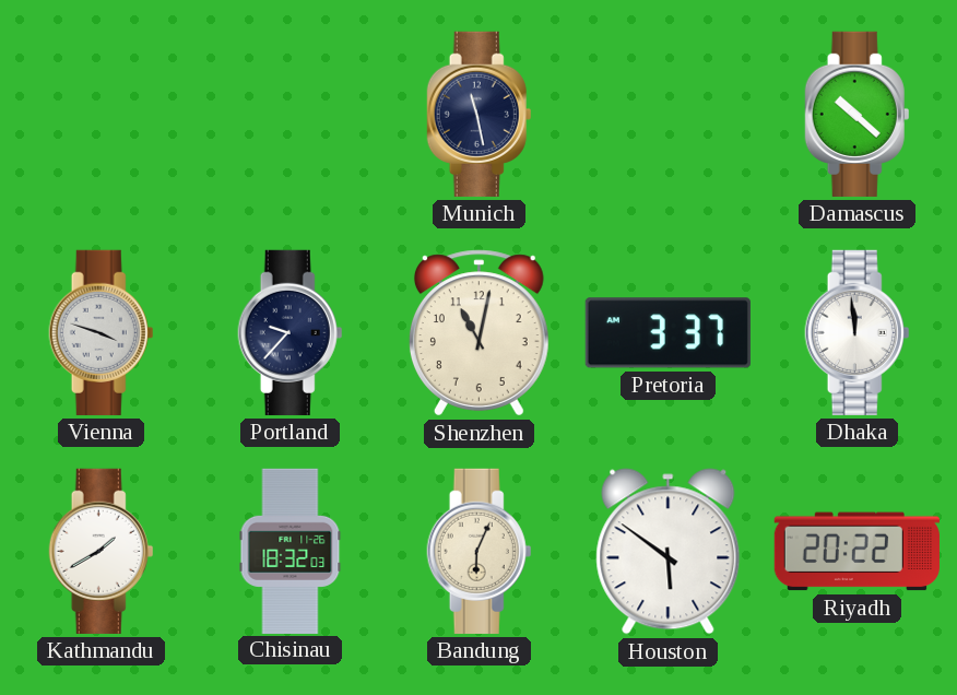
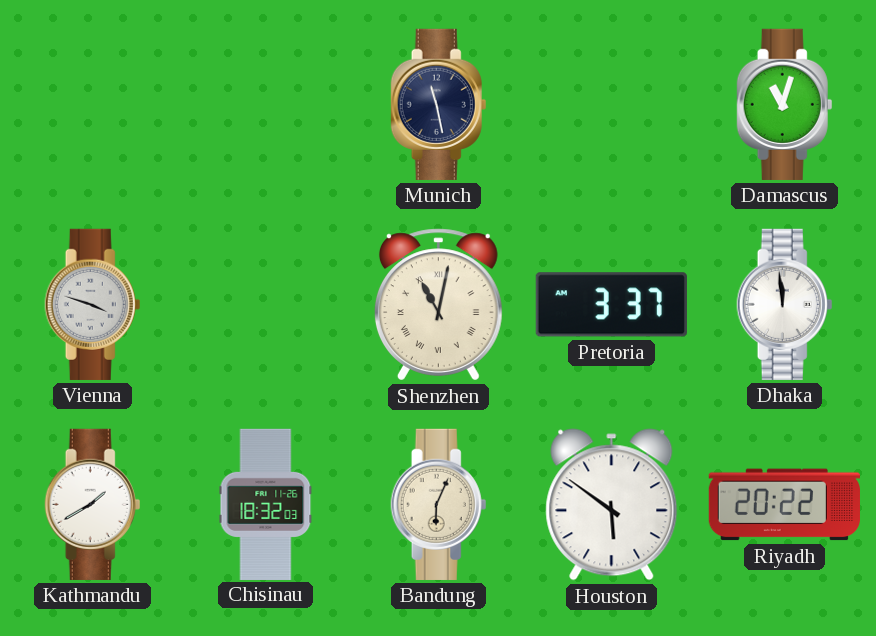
Damascus: 10:22 -> 11:03
Portland: 9:37 -> none
Shenzhen numerals: Arabic -> Roman
